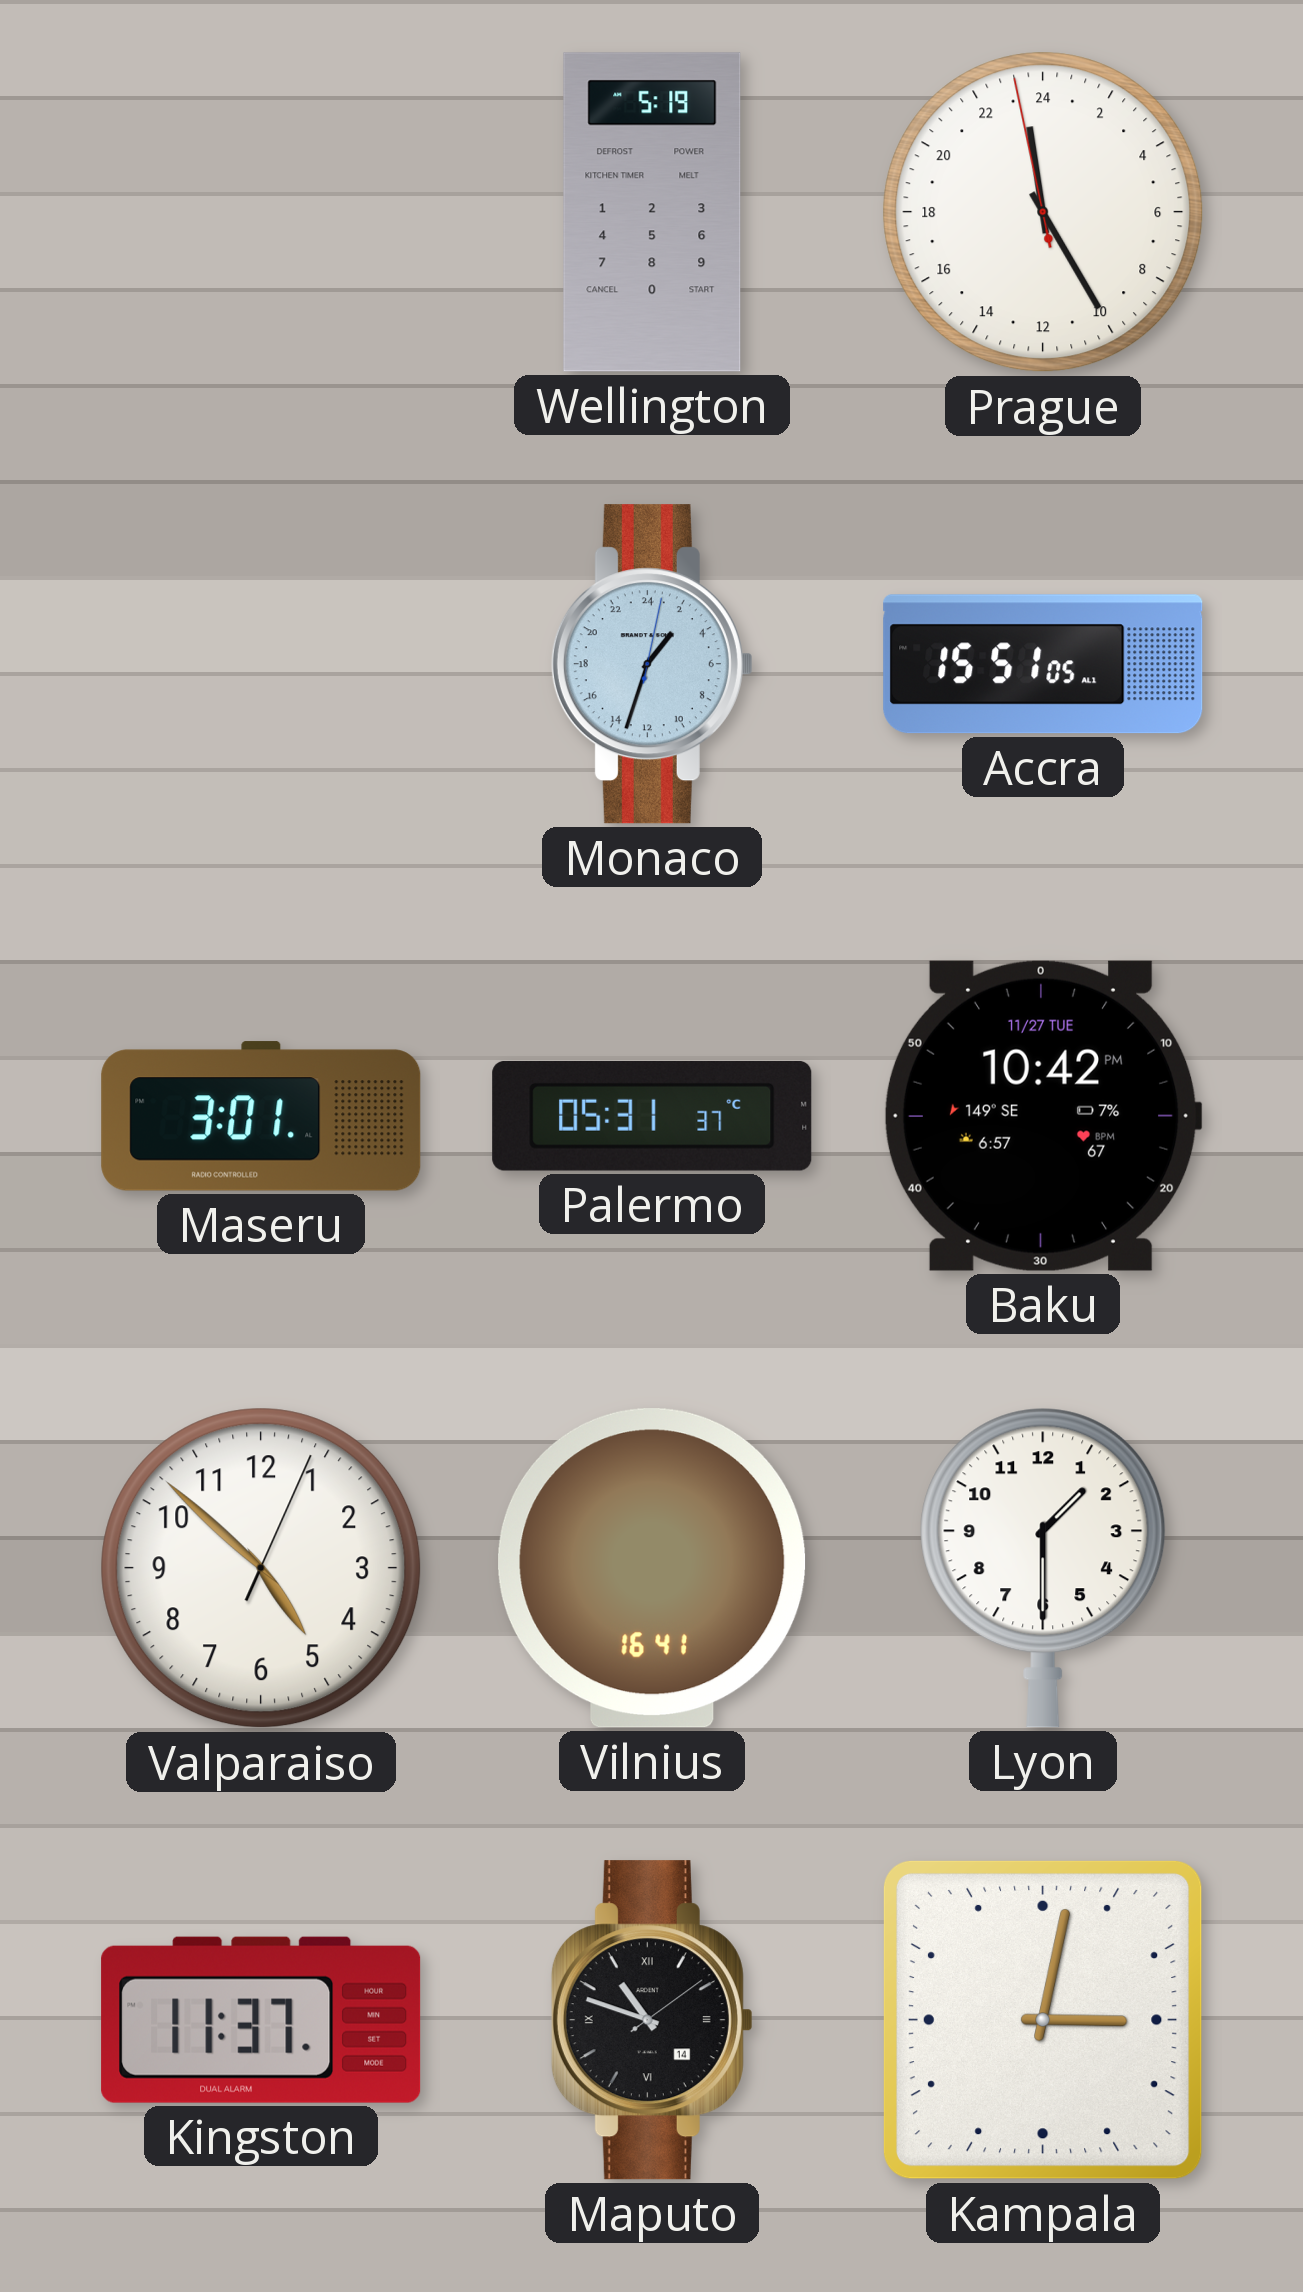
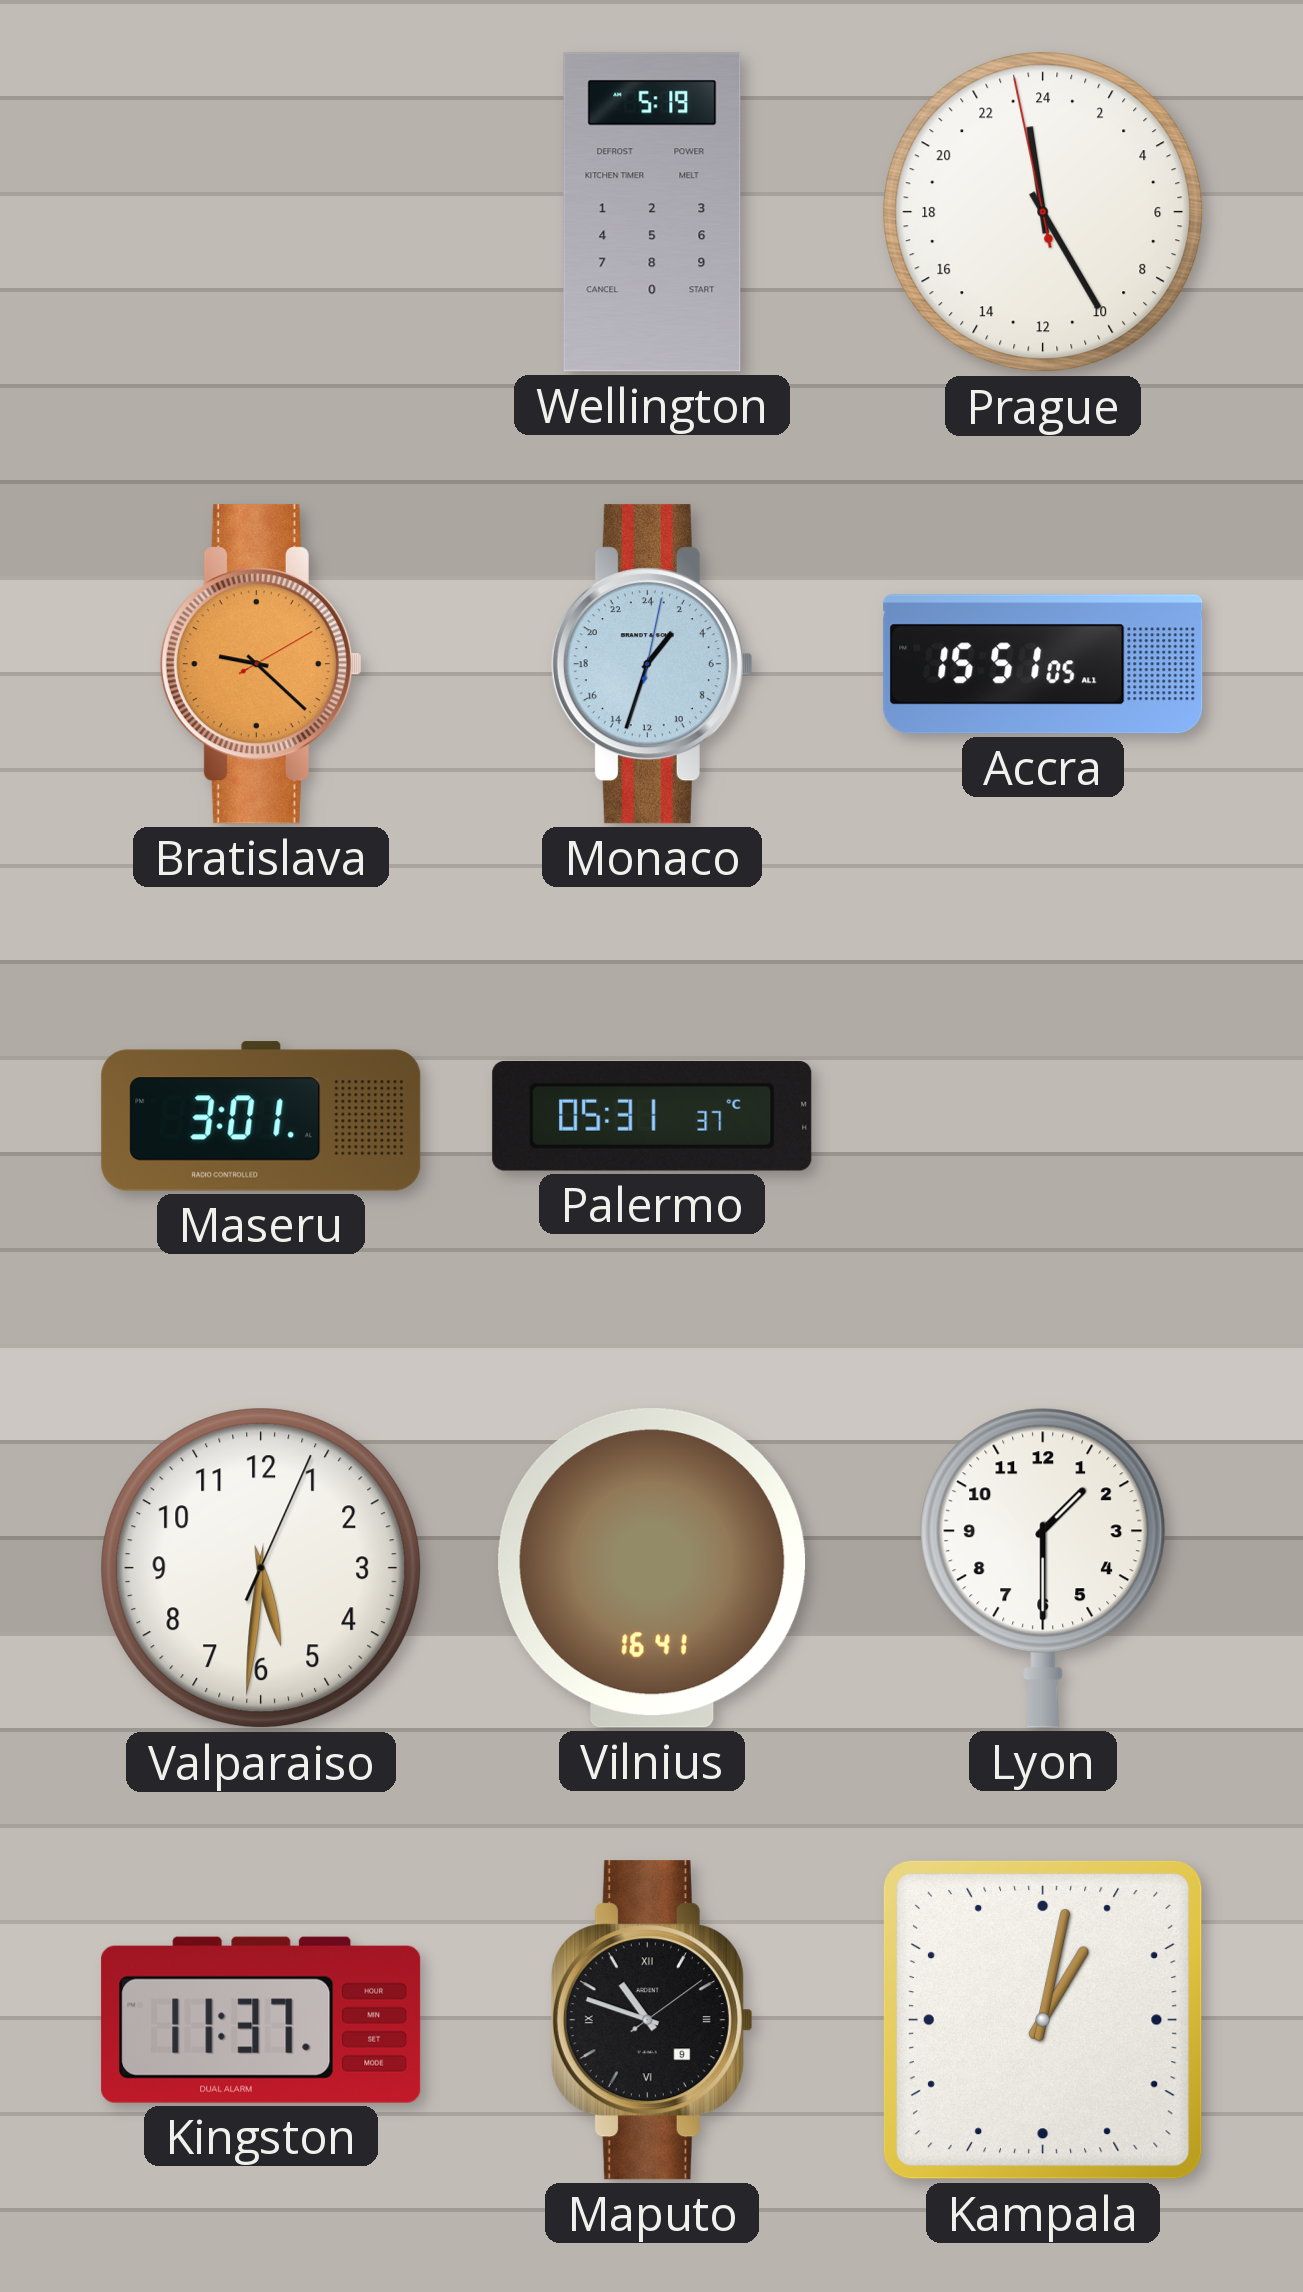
Bratislava: none -> 9:22
Baku: 10:42 -> none
Valparaiso: 4:52 -> 5:31
Maputo date: 14 -> 9
Kampala: 3:02 -> 1:02
